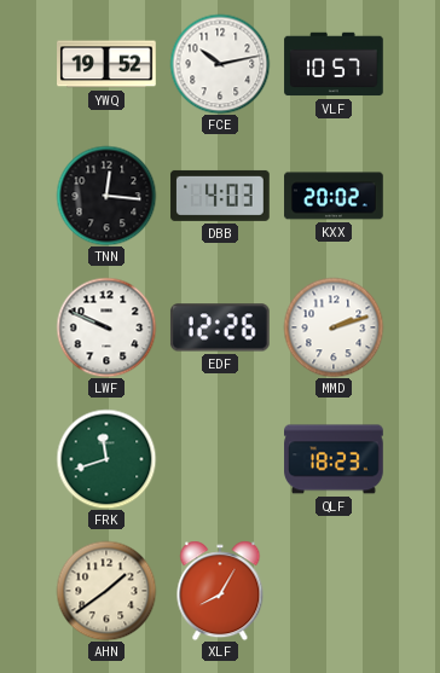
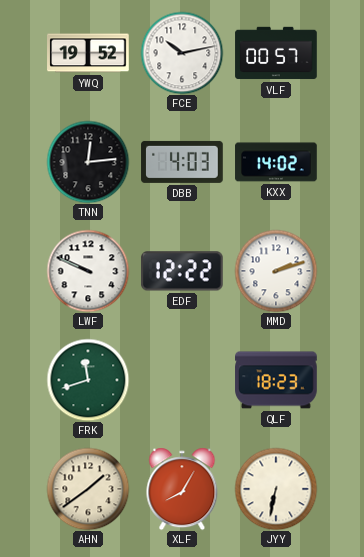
VLF: 10:57 -> 00:57
TNN: 12:16 -> 12:14
KXX: 20:02 -> 14:02
EDF: 12:26 -> 12:22
JYY: none -> 6:32
